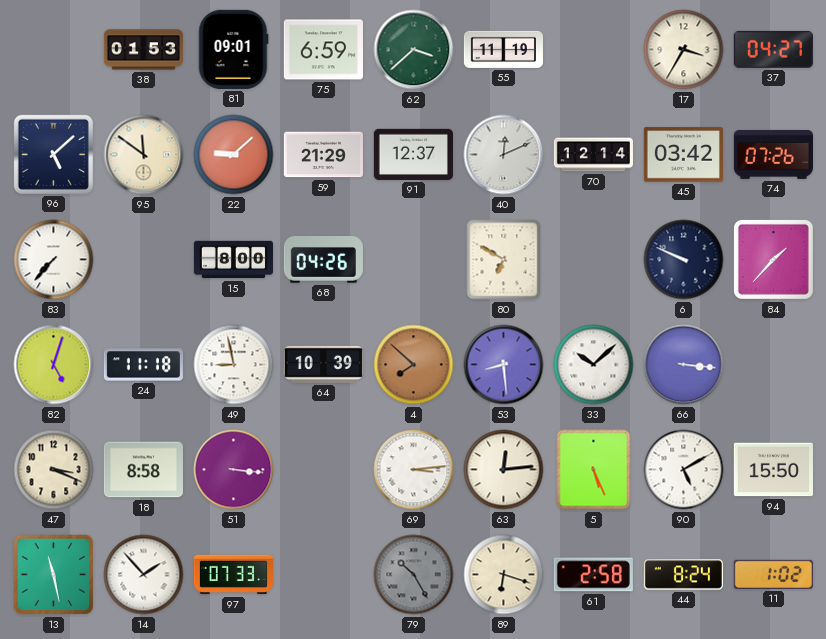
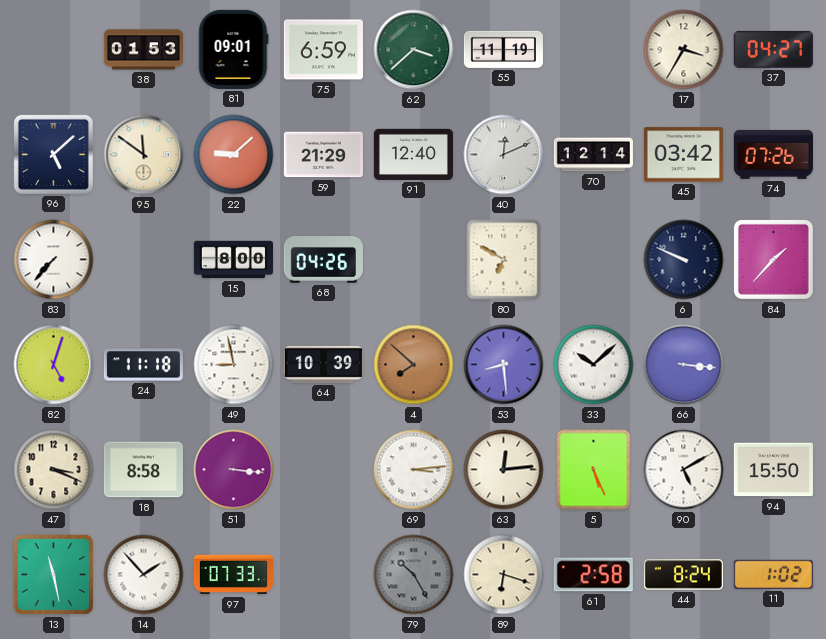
91: 12:37 -> 12:40
